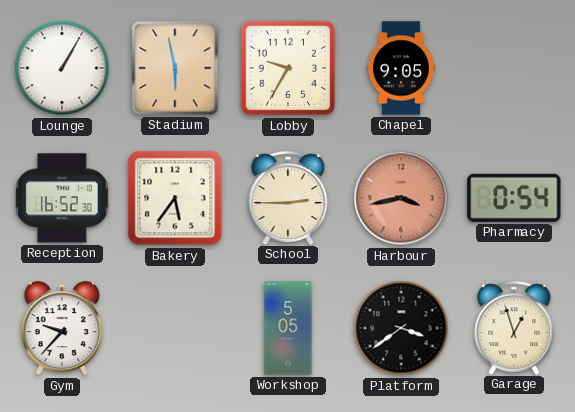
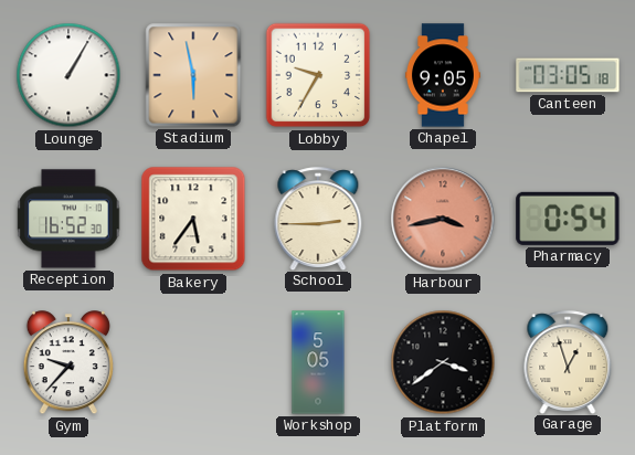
Canteen: none -> 03:05
